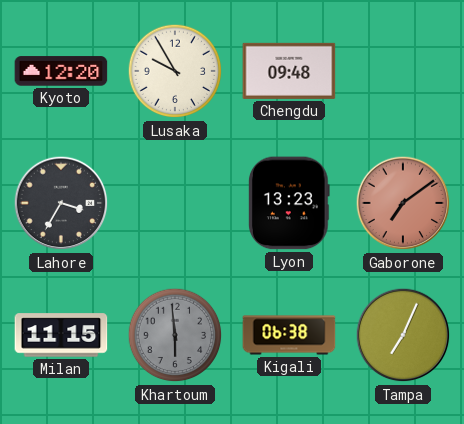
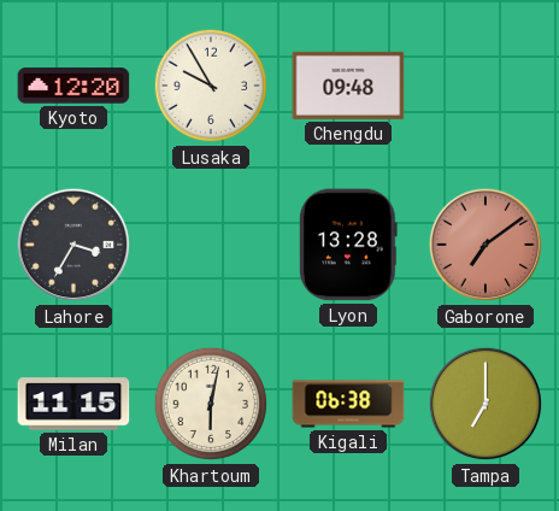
Lyon: 13:23 -> 13:28
Khartoum: 5:59 -> 6:02
Khartoum dial: grey -> cream
Tampa: 7:04 -> 7:00
